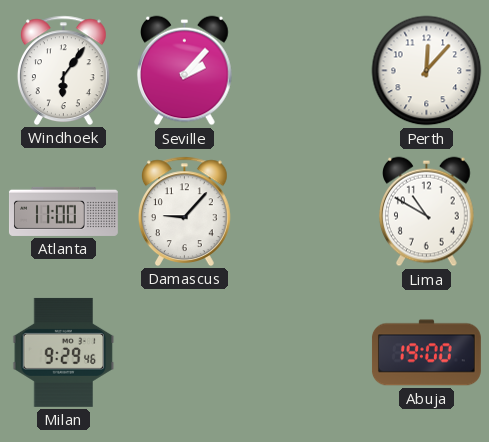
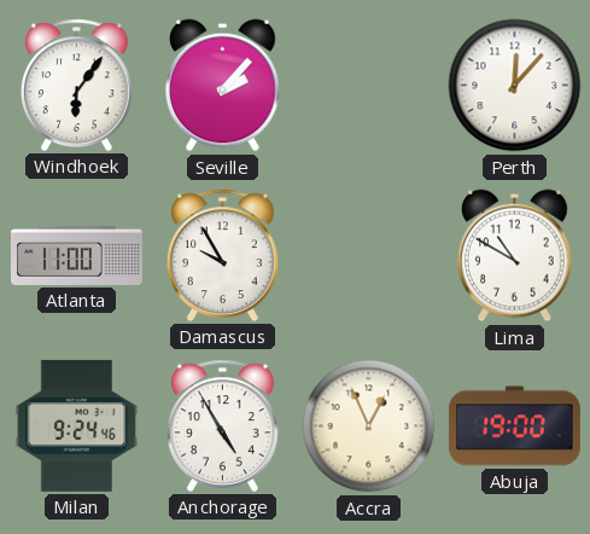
Damascus: 9:07 -> 9:55
Milan: 9:29 -> 9:24
Anchorage: none -> 4:55
Accra: none -> 12:56
